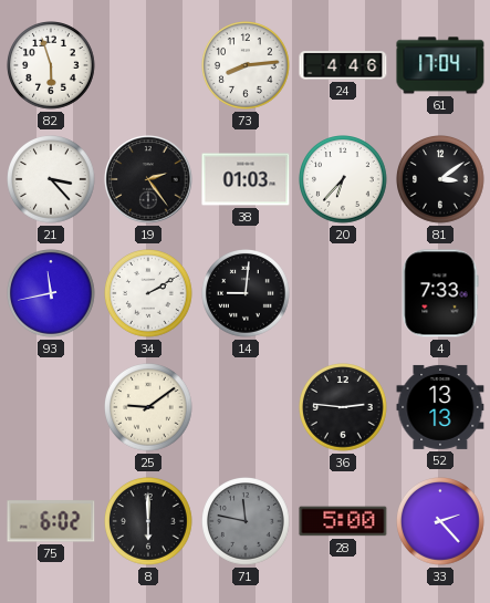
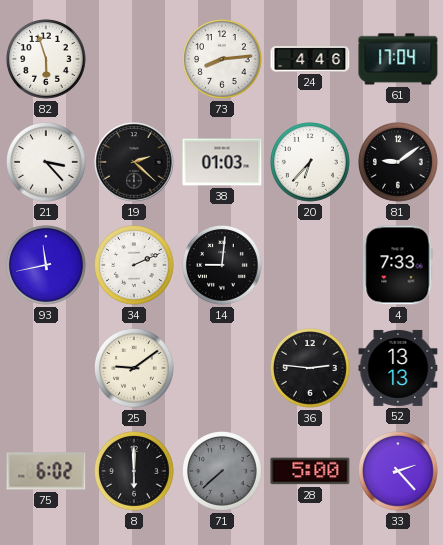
19: 2:24 -> 2:22
81: 3:09 -> 9:09
34: 2:10 -> 2:11
71: 11:47 -> 7:38
